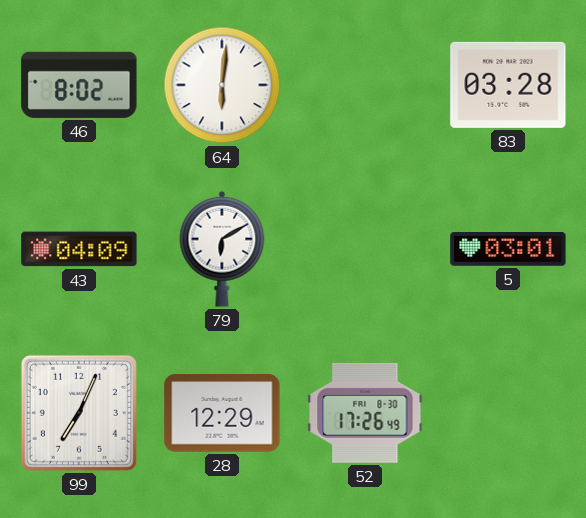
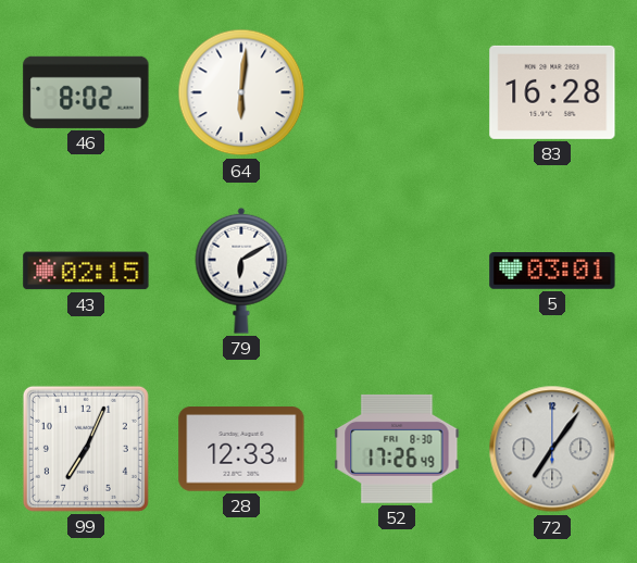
83: 03:28 -> 16:28
43: 04:09 -> 02:15
28: 12:29 -> 12:33
72: none -> 7:06
